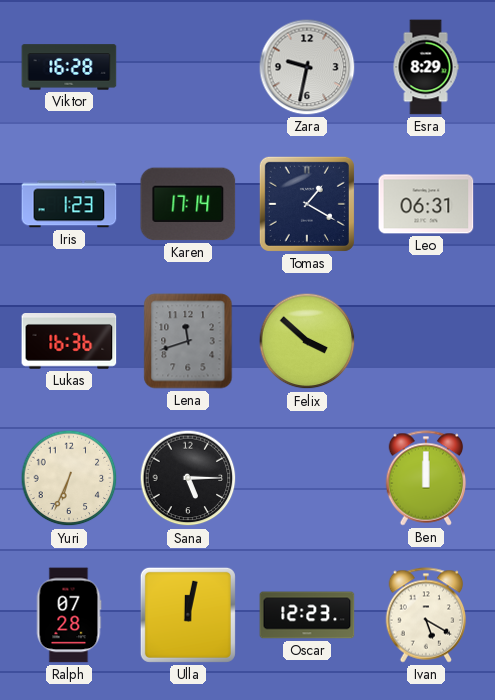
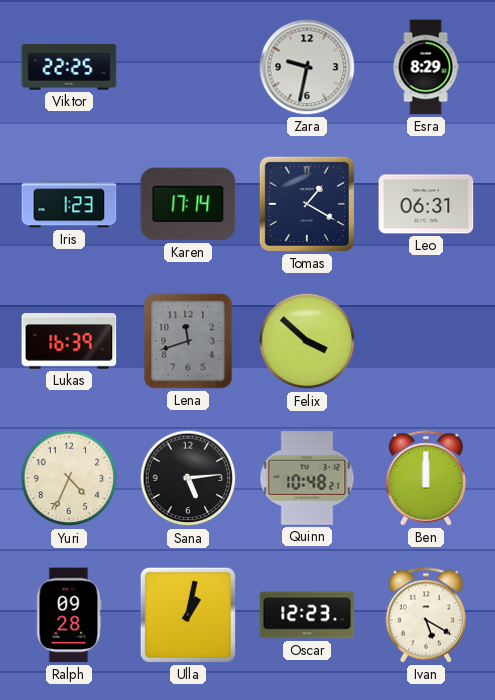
Viktor: 16:28 -> 22:25
Lukas: 16:36 -> 16:39
Yuri: 6:34 -> 4:34
Sana: 5:15 -> 5:14
Quinn: none -> 10:48
Ralph: 07:28 -> 09:28
Ulla: 12:02 -> 1:02
